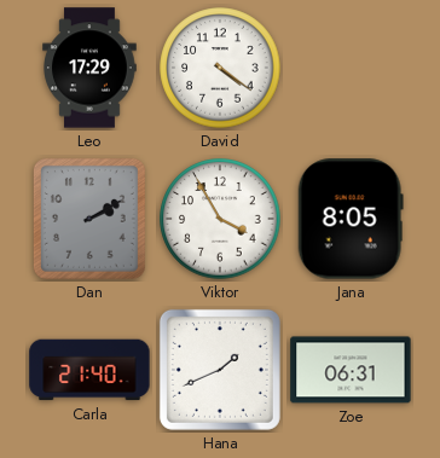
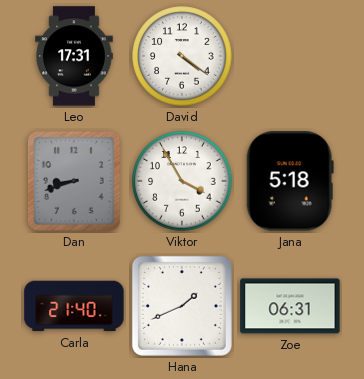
Leo: 17:29 -> 17:31
Dan: 2:10 -> 8:42
Jana: 8:05 -> 5:18
